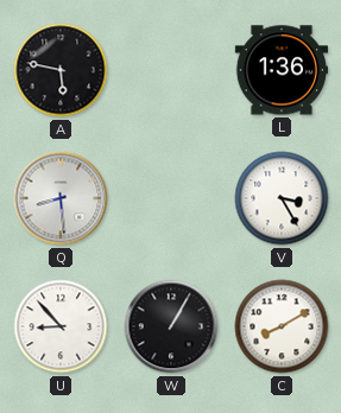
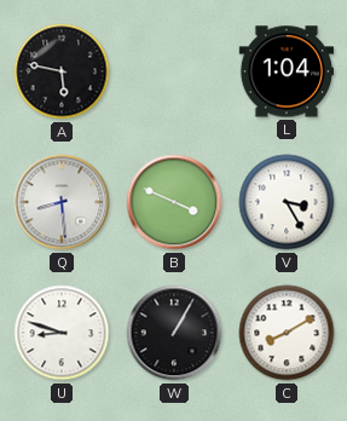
L: 1:36 -> 1:04
B: none -> 3:49
U: 8:53 -> 8:48
